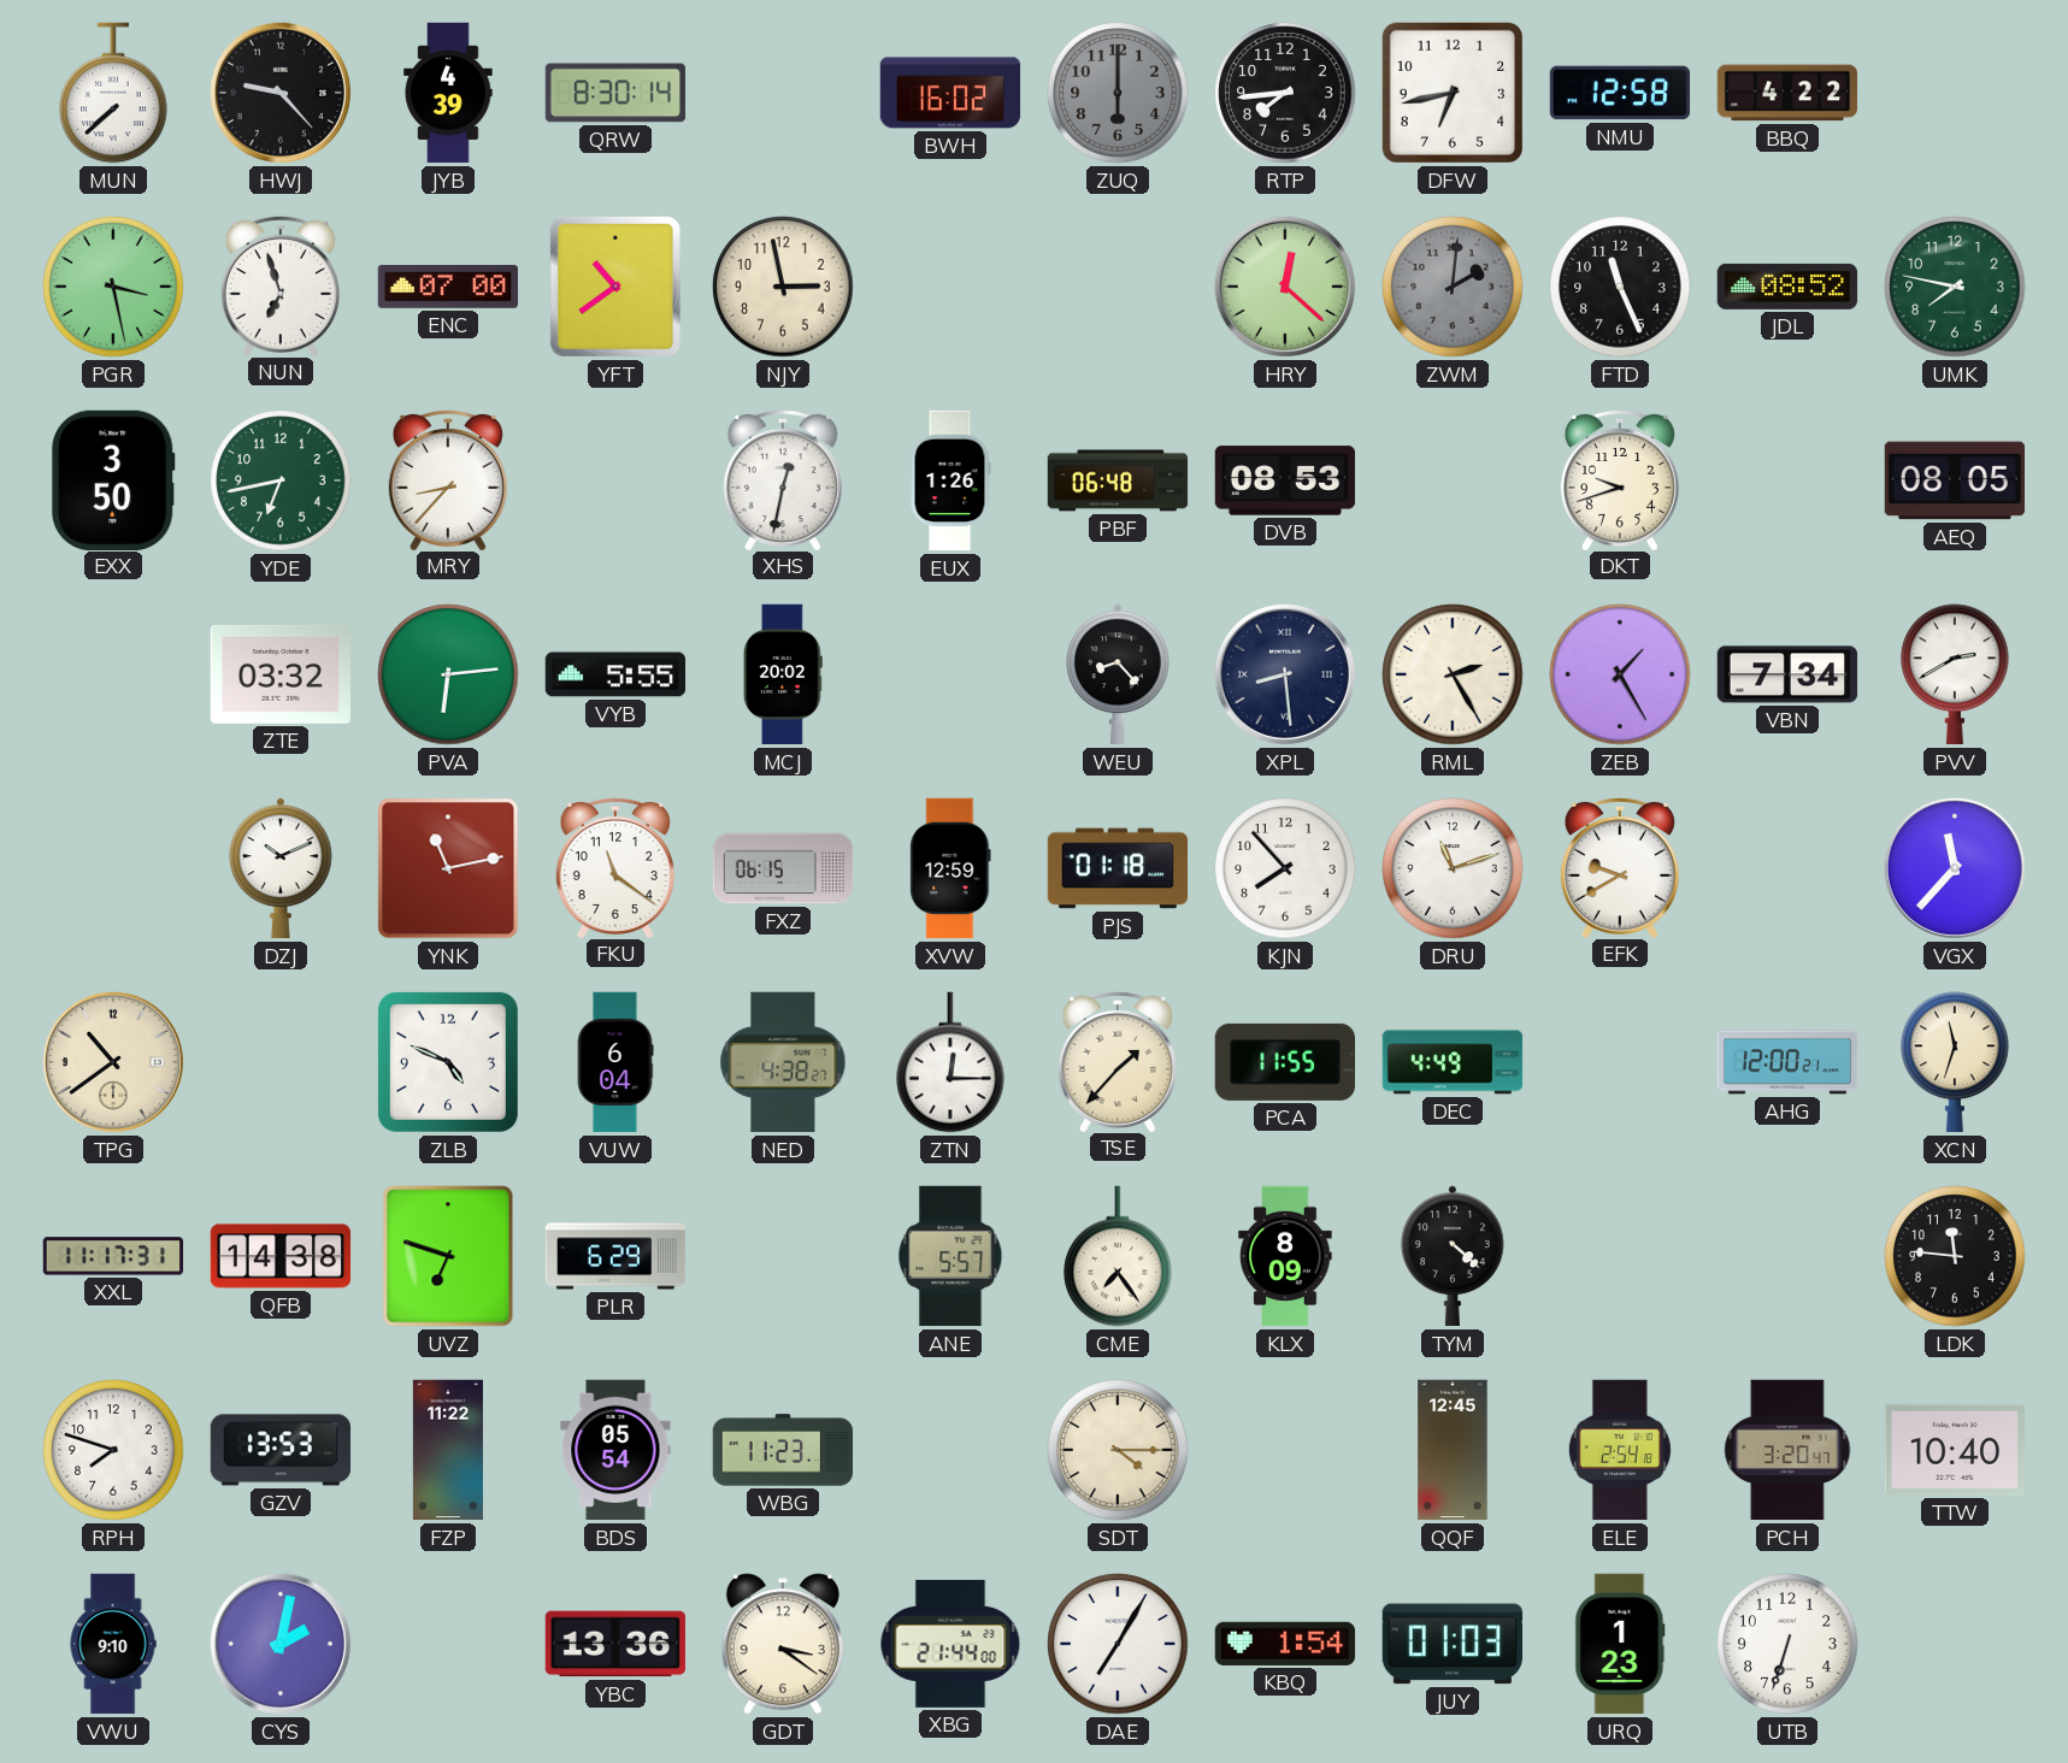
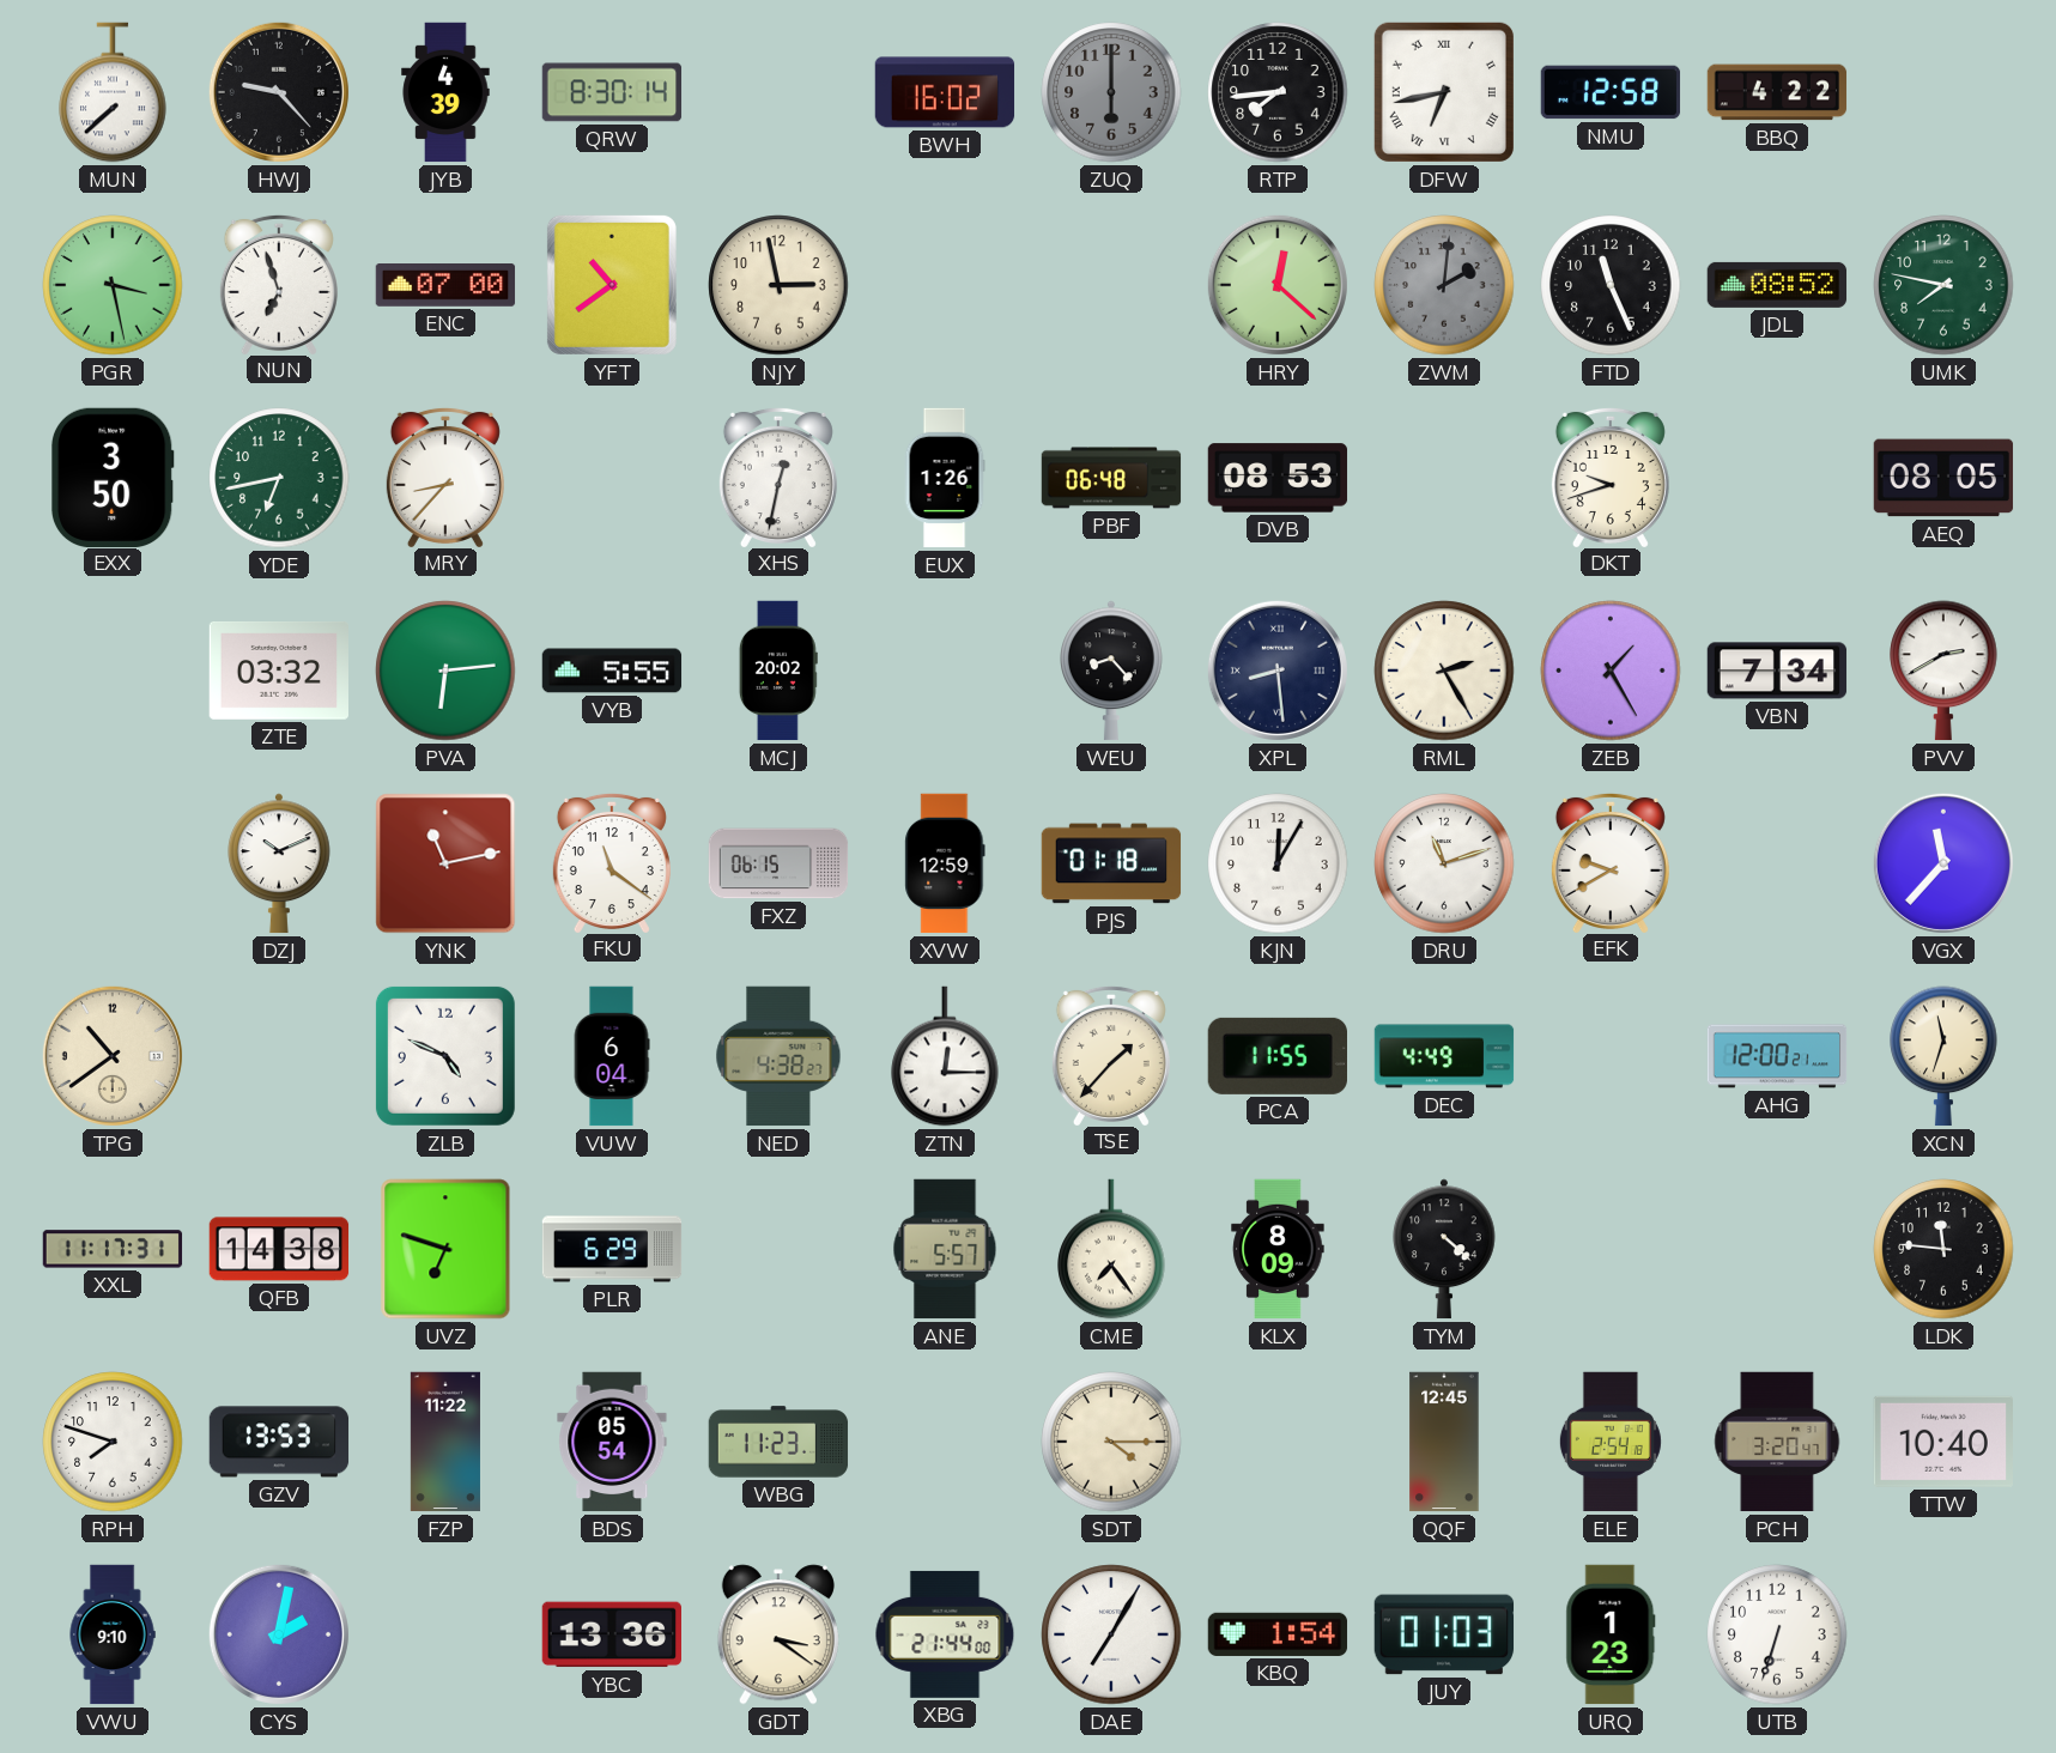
DFW numerals: Arabic -> Roman
KJN: 7:53 -> 12:05
